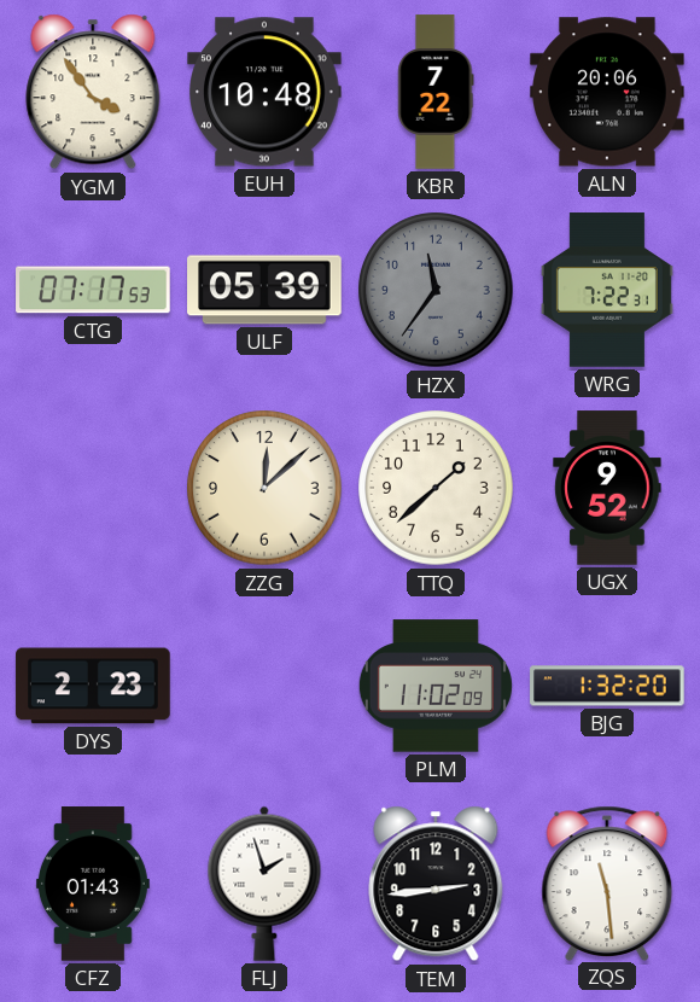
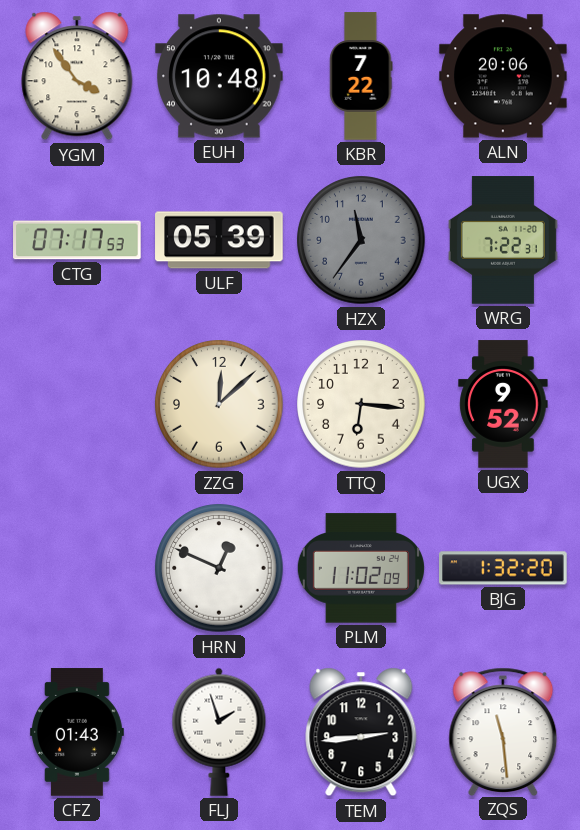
TTQ: 1:38 -> 6:16
DYS: 2:23 -> none
HRN: none -> 12:49
